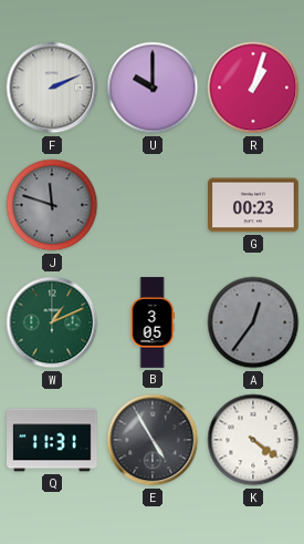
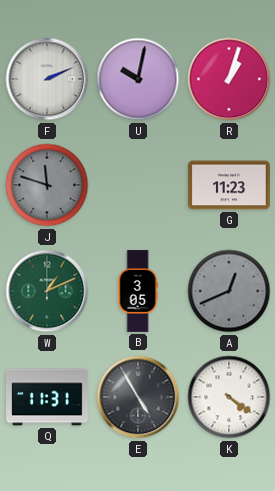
U: 10:00 -> 10:02
G: 00:23 -> 11:23
A: 12:36 -> 12:41
